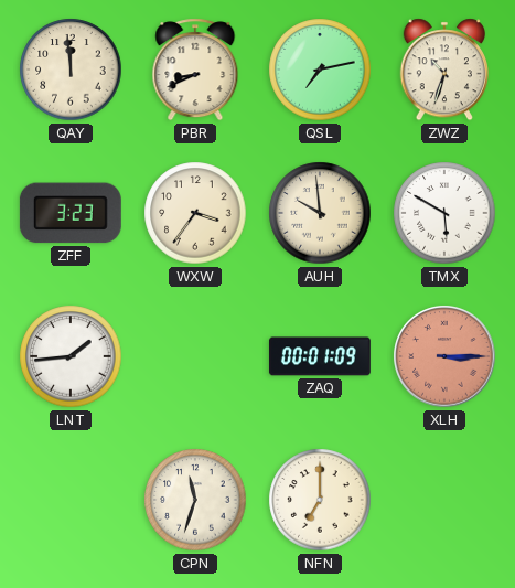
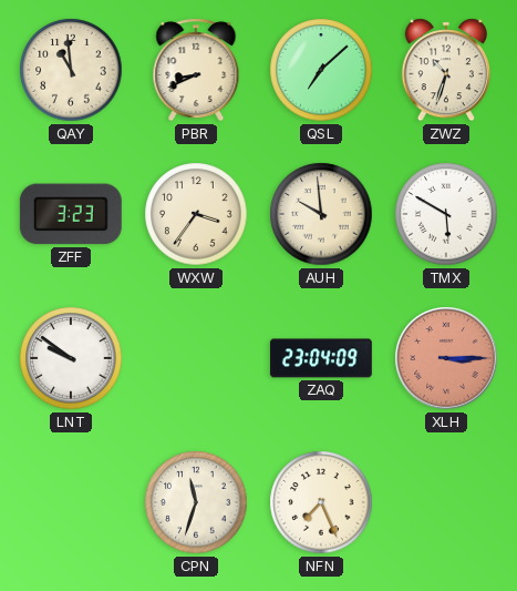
QAY: 11:59 -> 10:59
QSL: 7:13 -> 7:08
LNT: 1:44 -> 9:51
ZAQ: 00:01 -> 23:04
NFN: 7:00 -> 7:26
